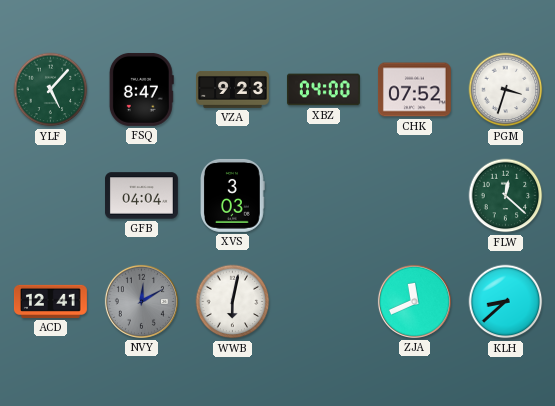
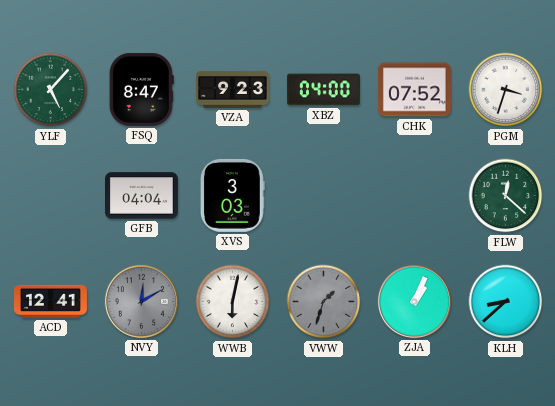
VWW: none -> 1:33
ZJA: 11:41 -> 1:04
